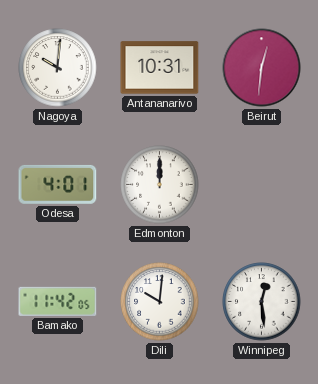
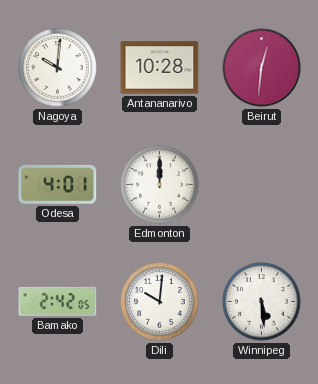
Antananarivo: 10:31 -> 10:28
Bamako: 11:42 -> 2:42
Winnipeg: 12:29 -> 5:29
